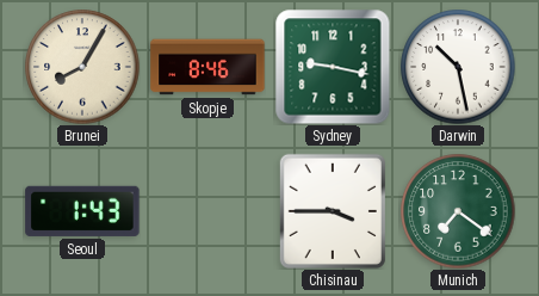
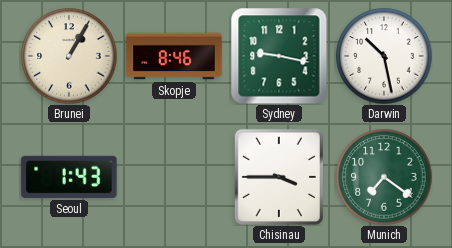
Brunei: 8:05 -> 1:05
